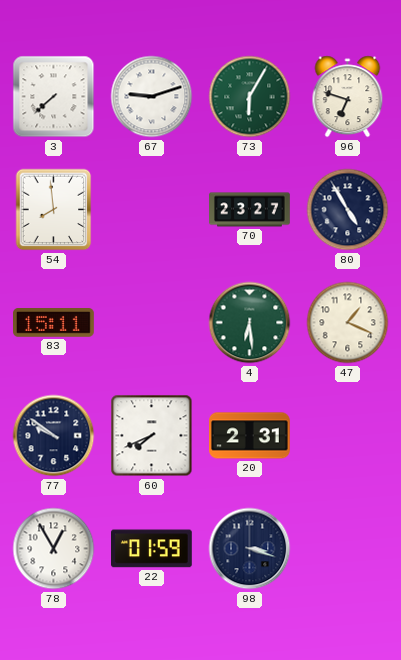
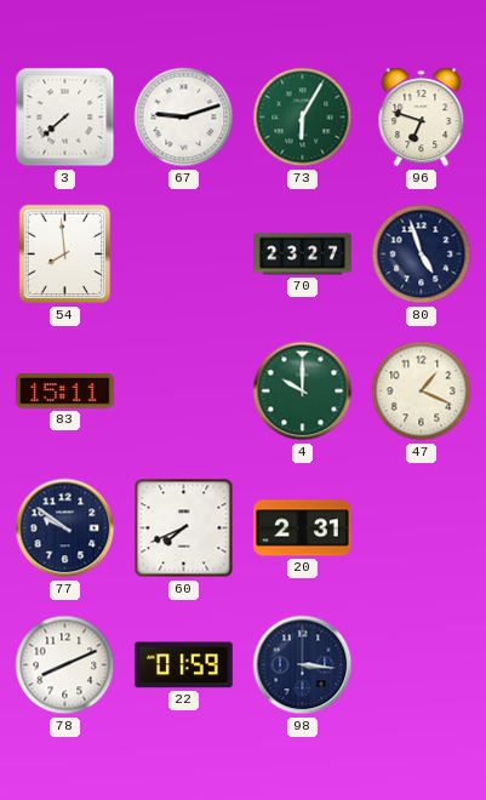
80: 4:55 -> 4:57
4: 6:29 -> 10:00
78: 12:55 -> 8:11
98: 3:18 -> 3:16
